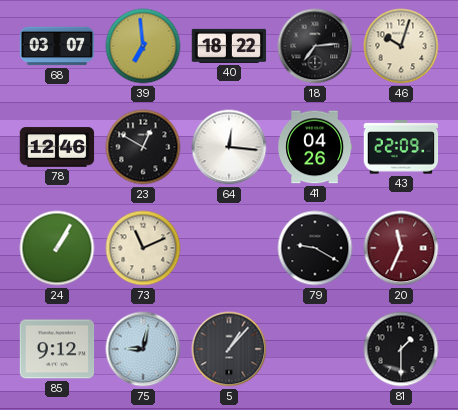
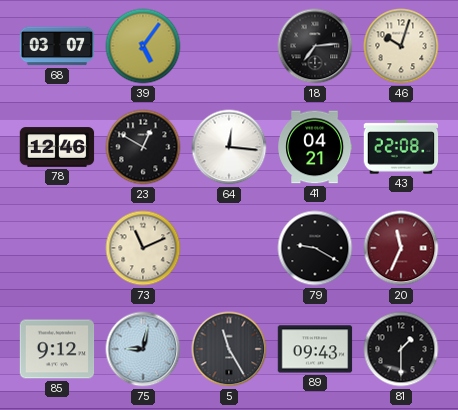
39: 6:59 -> 5:06
40: 18:22 -> none
41: 04:26 -> 04:21
43: 22:09 -> 22:08
24: 1:05 -> none
5: 1:07 -> 11:25
89: none -> 09:43
